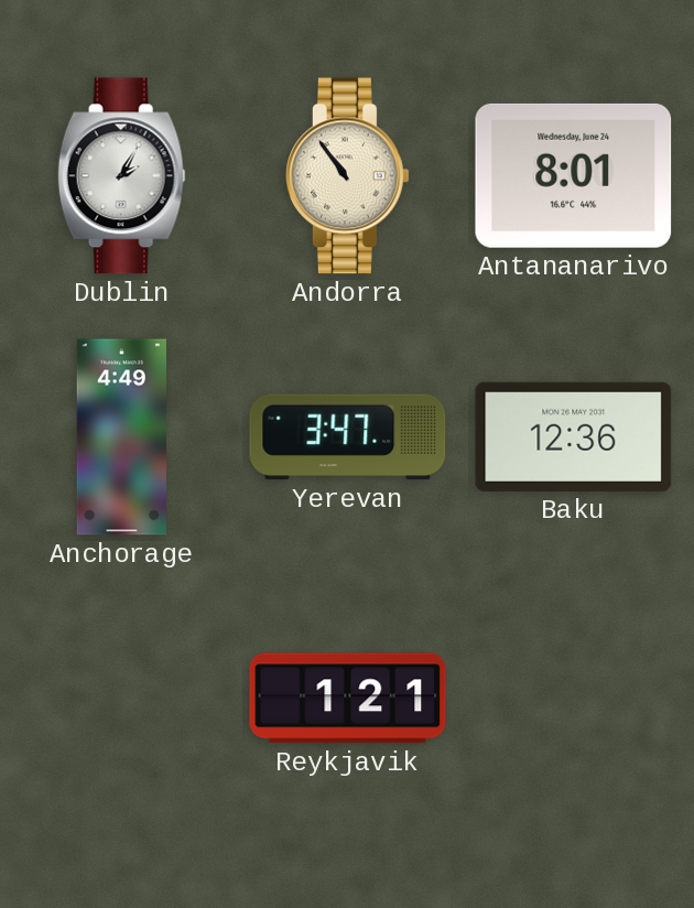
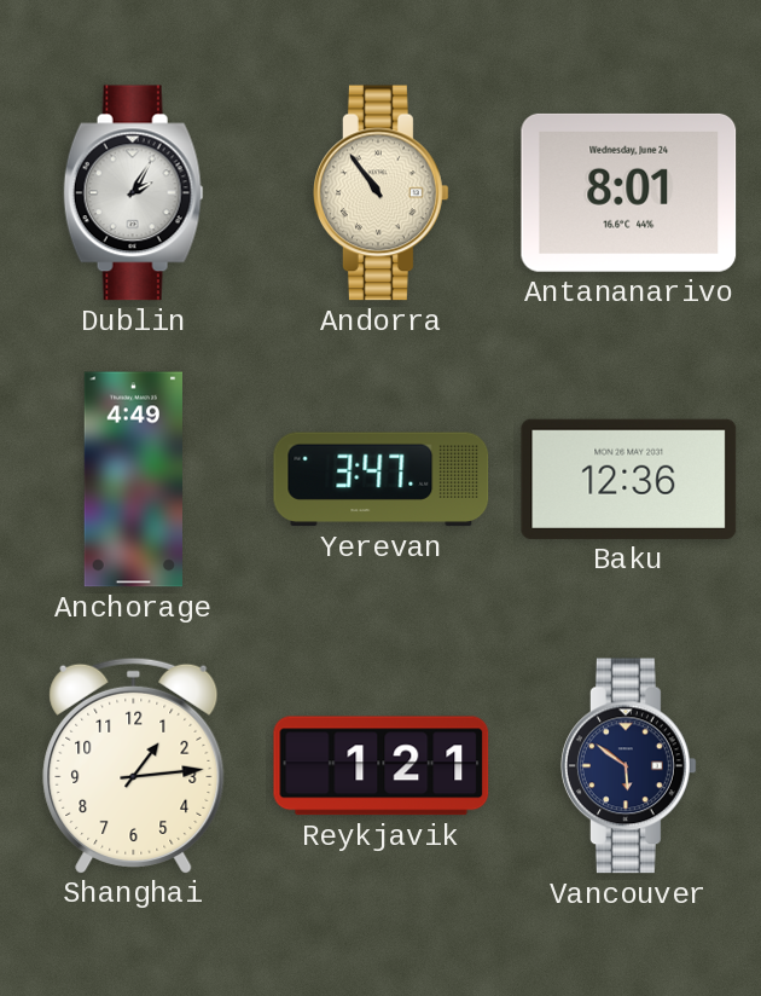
Shanghai: none -> 1:14
Vancouver: none -> 5:51
